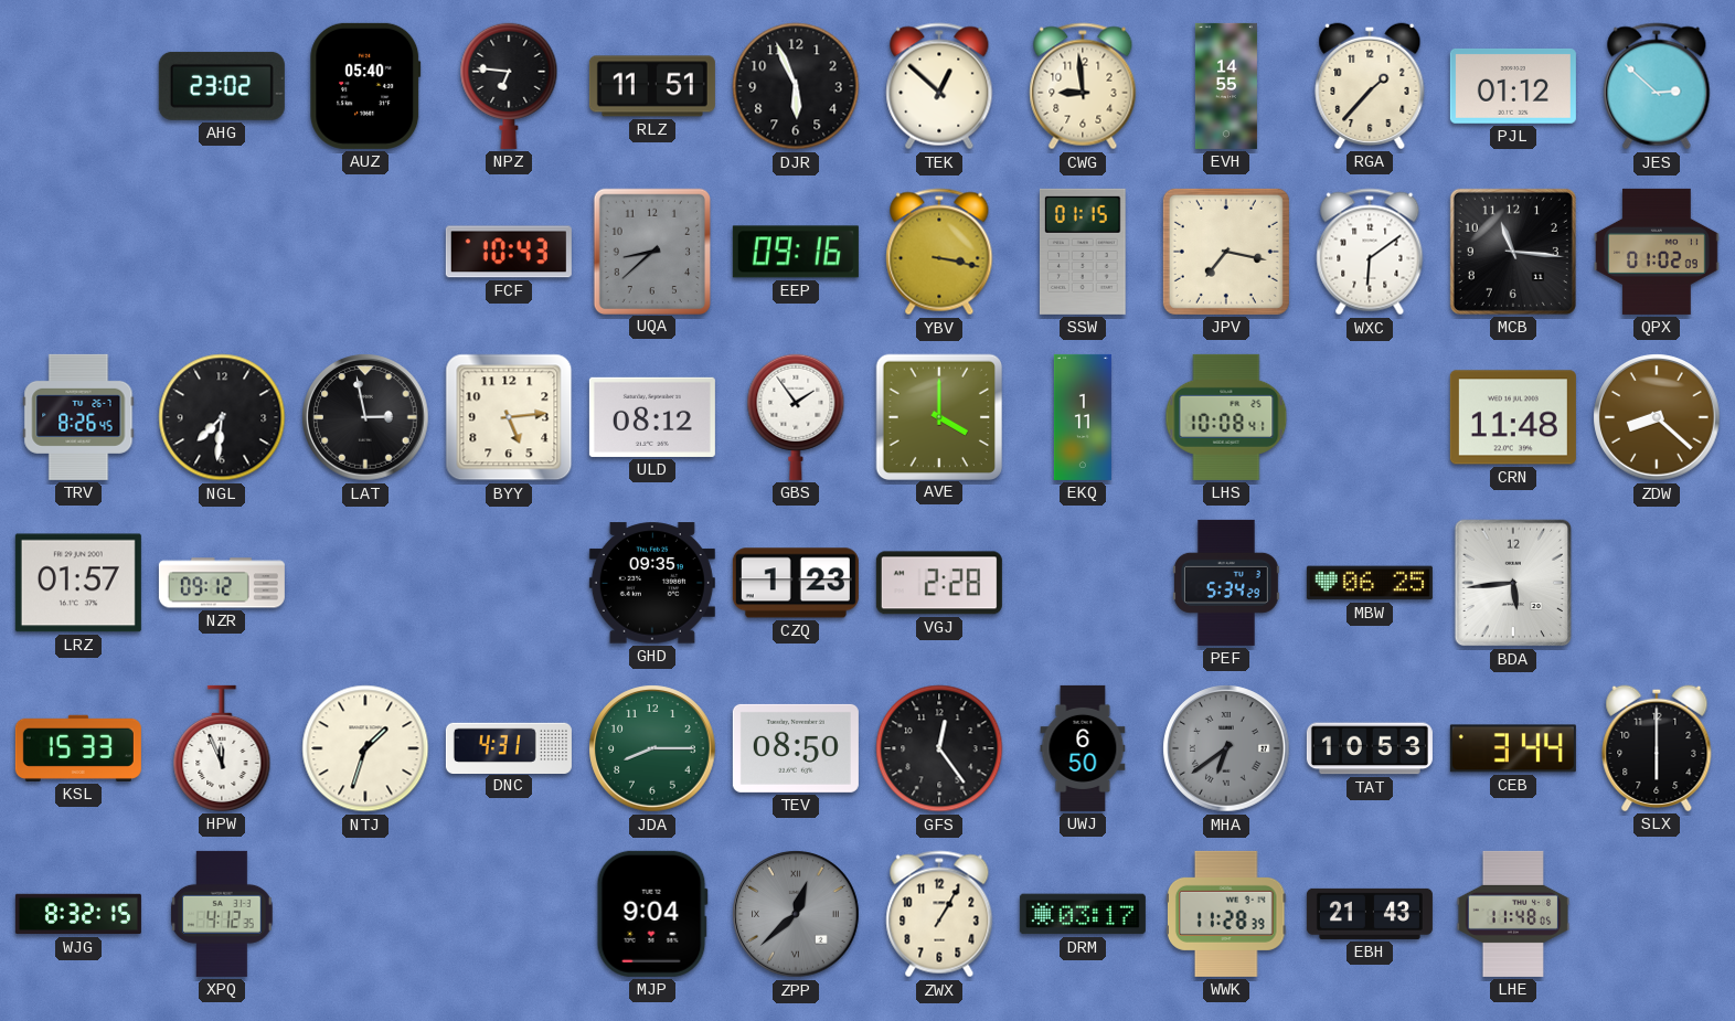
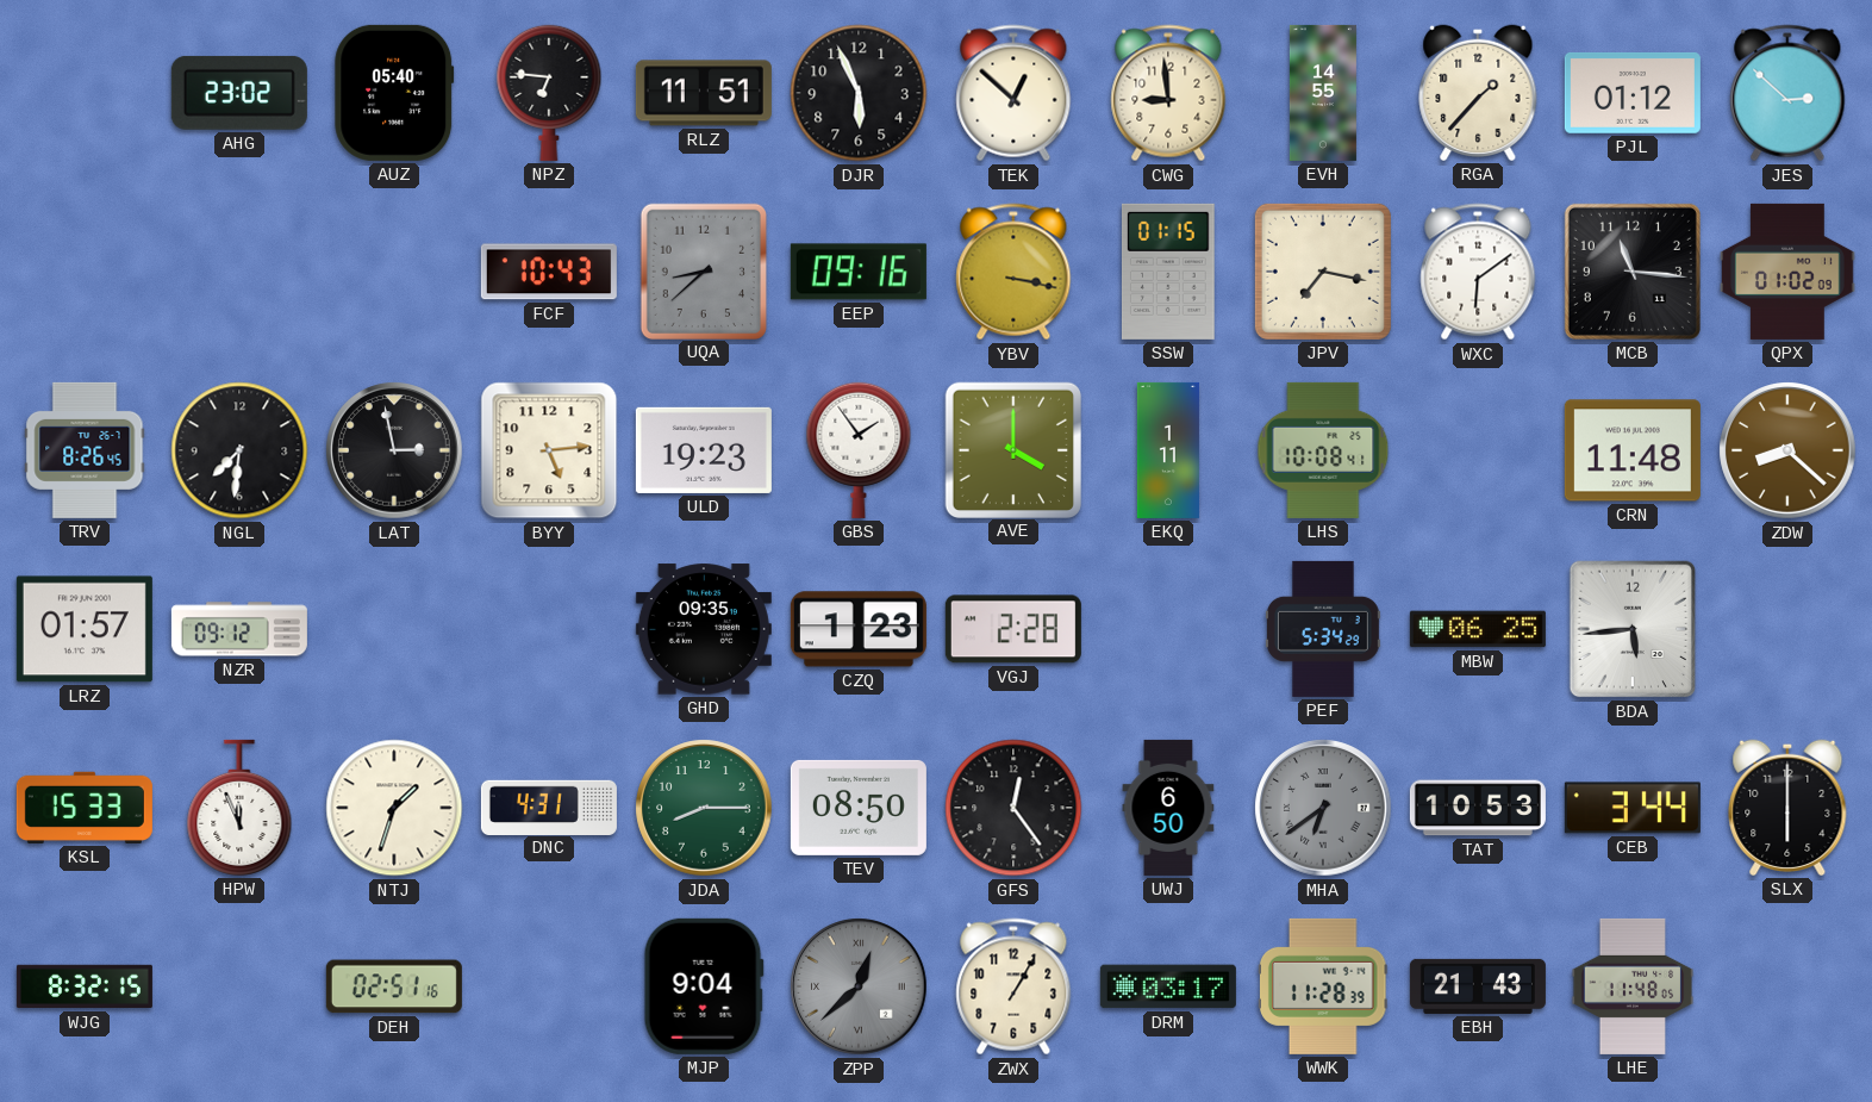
ULD: 08:12 -> 19:23
XPQ: 4:12 -> none
DEH: none -> 02:51
